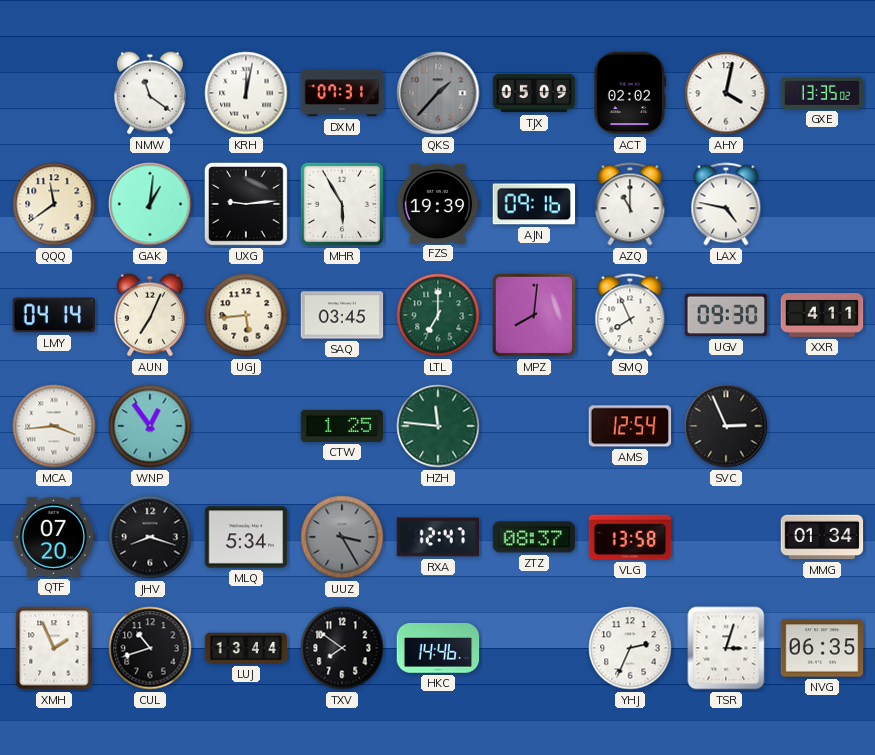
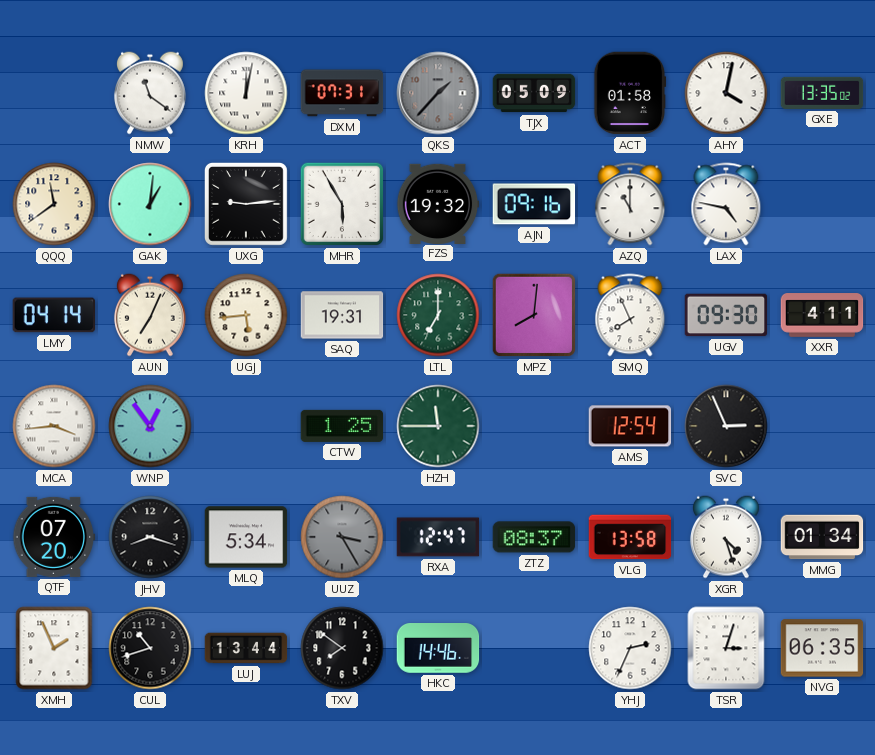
ACT: 02:02 -> 01:58
FZS: 19:39 -> 19:32
SAQ: 03:45 -> 19:31
HZH: 11:46 -> 11:45
XGR: none -> 4:27
